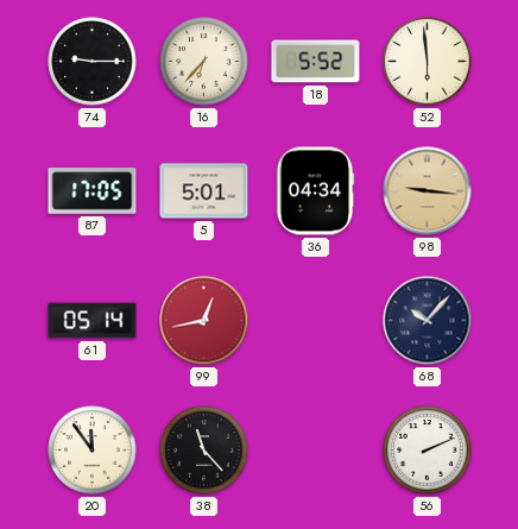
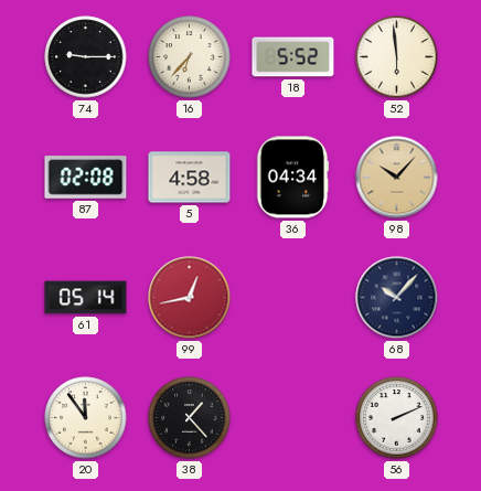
87: 17:05 -> 02:08
5: 5:01 -> 4:58
98: 9:16 -> 10:07
38: 11:23 -> 1:23
